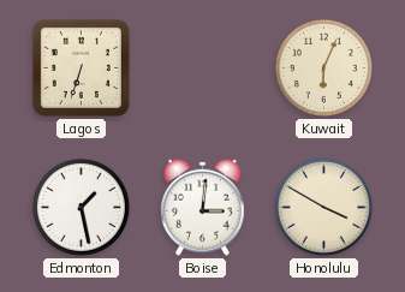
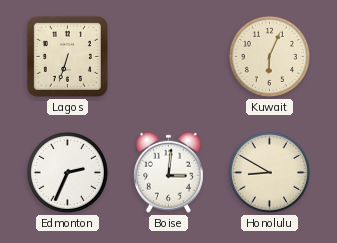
Edmonton: 1:28 -> 2:34
Honolulu: 3:50 -> 8:50
